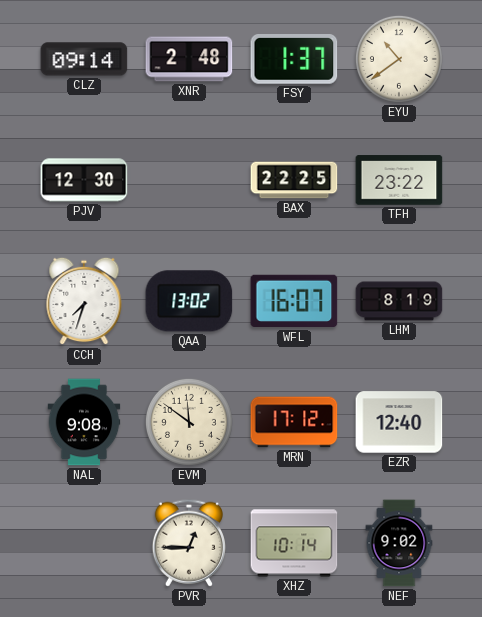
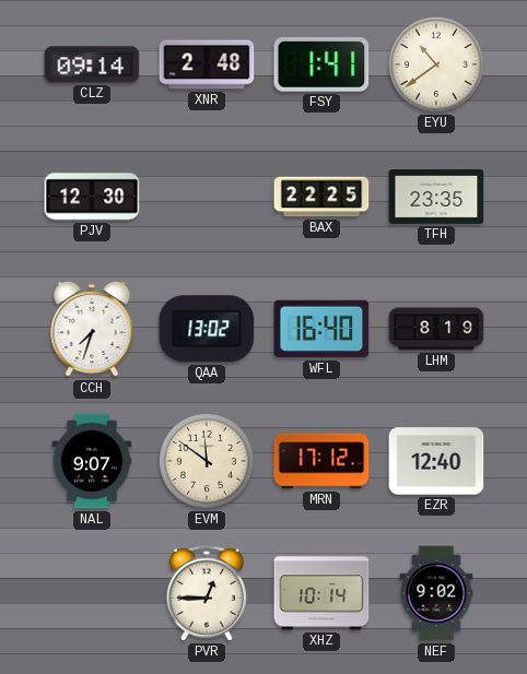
FSY: 1:37 -> 1:41
TFH: 23:22 -> 23:35
WFL: 16:07 -> 16:40
NAL: 9:08 -> 9:07
